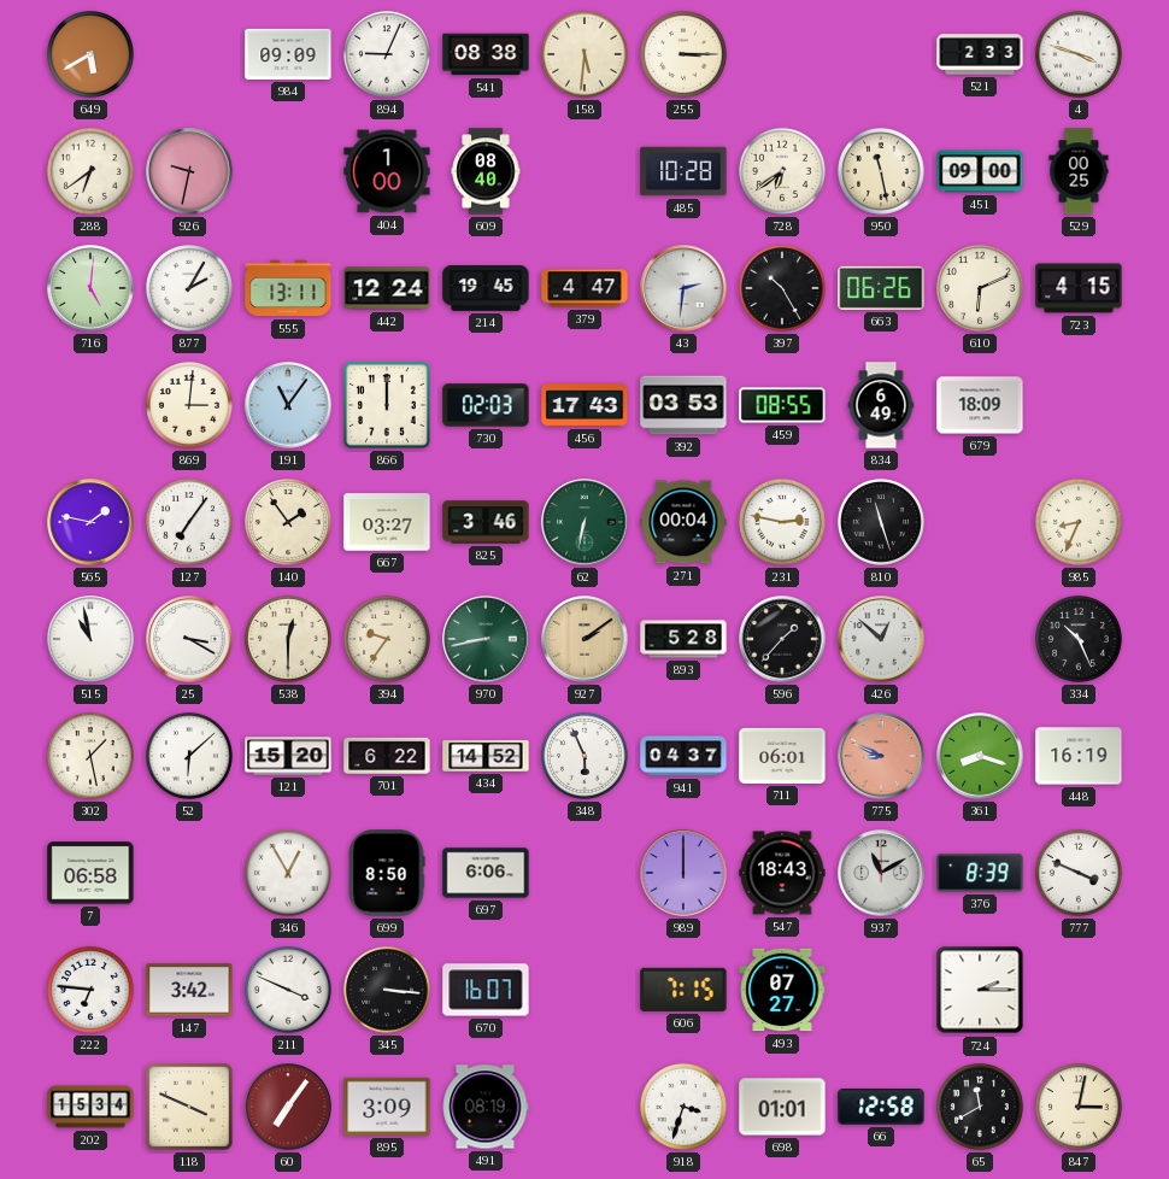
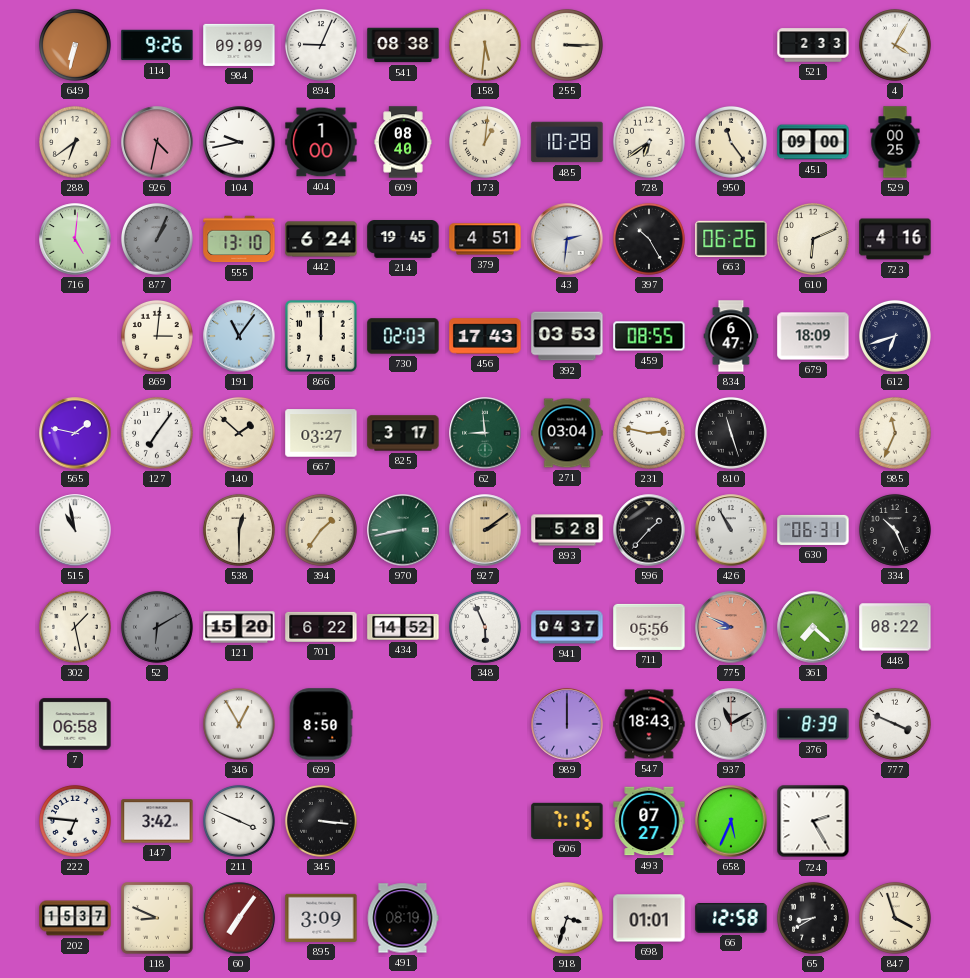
649: 5:40 -> 6:32
114: none -> 9:26
4: 3:48 -> 4:05
926: 9:32 -> 4:32
104: none -> 9:43
173: none -> 1:01
950: 11:28 -> 11:24
877: 2:05 -> 1:04
877 dial: white -> grey
555: 13:11 -> 13:10
442: 12:24 -> 6:24
379: 4:47 -> 4:51
723: 4:15 -> 4:16
834: 6:49 -> 6:47
612: none -> 6:42
140: 1:54 -> 1:52
825: 3:46 -> 3:17
62: 6:32 -> 8:59
271: 00:04 -> 03:04
985: 8:34 -> 11:34
25: 3:20 -> none
394: 9:36 -> 1:36
426: 12:52 -> 10:55
630: none -> 06:31
52: 6:08 -> 6:10
52 dial: white -> grey
711: 06:01 -> 05:56
361: 8:18 -> 7:22
448: 16:19 -> 08:22
697: 6:06 -> none
670: 16:07 -> none
658: none -> 5:34
724: 2:15 -> 2:25
202: 15:34 -> 15:37
118: 3:49 -> 8:49
65: 11:40 -> 8:40
847: 3:02 -> 3:57
